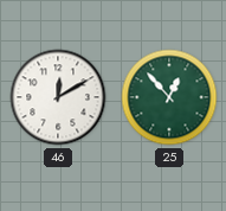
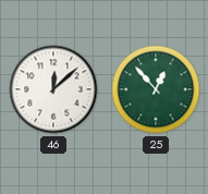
46: 12:10 -> 12:08
